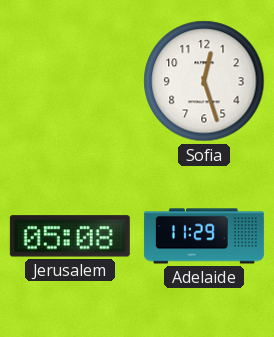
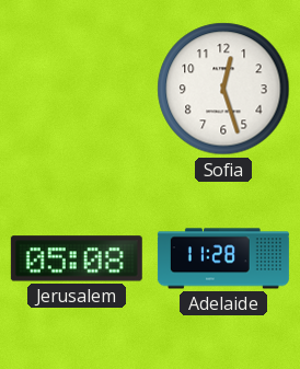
Adelaide: 11:29 -> 11:28
